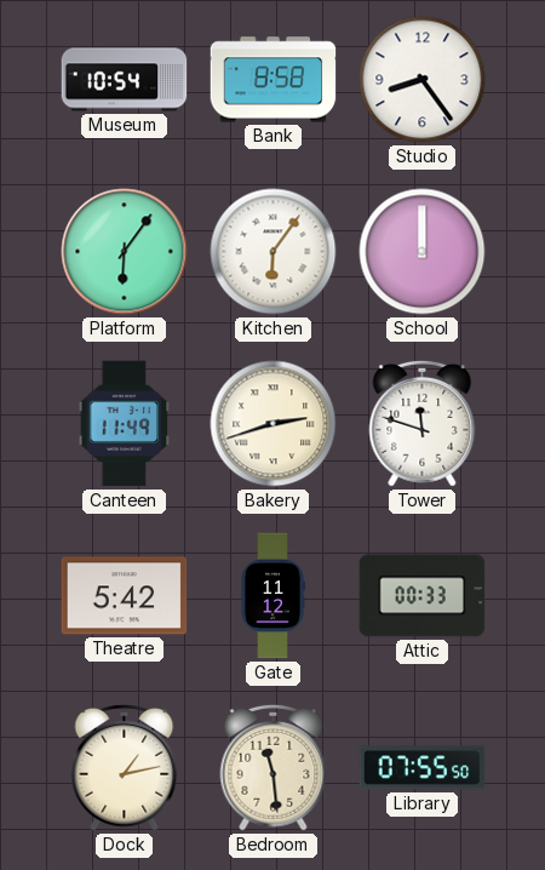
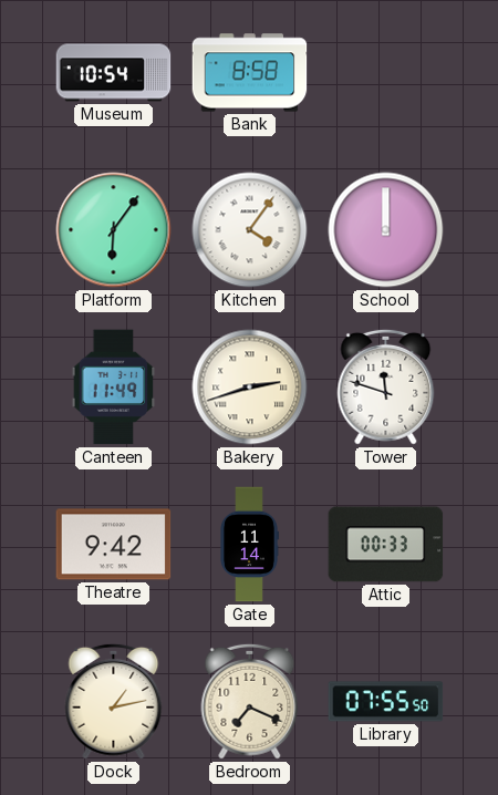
Studio: 8:24 -> none
Kitchen: 6:06 -> 4:06
Theatre: 5:42 -> 9:42
Gate: 11:12 -> 11:14
Bedroom: 11:29 -> 7:19
